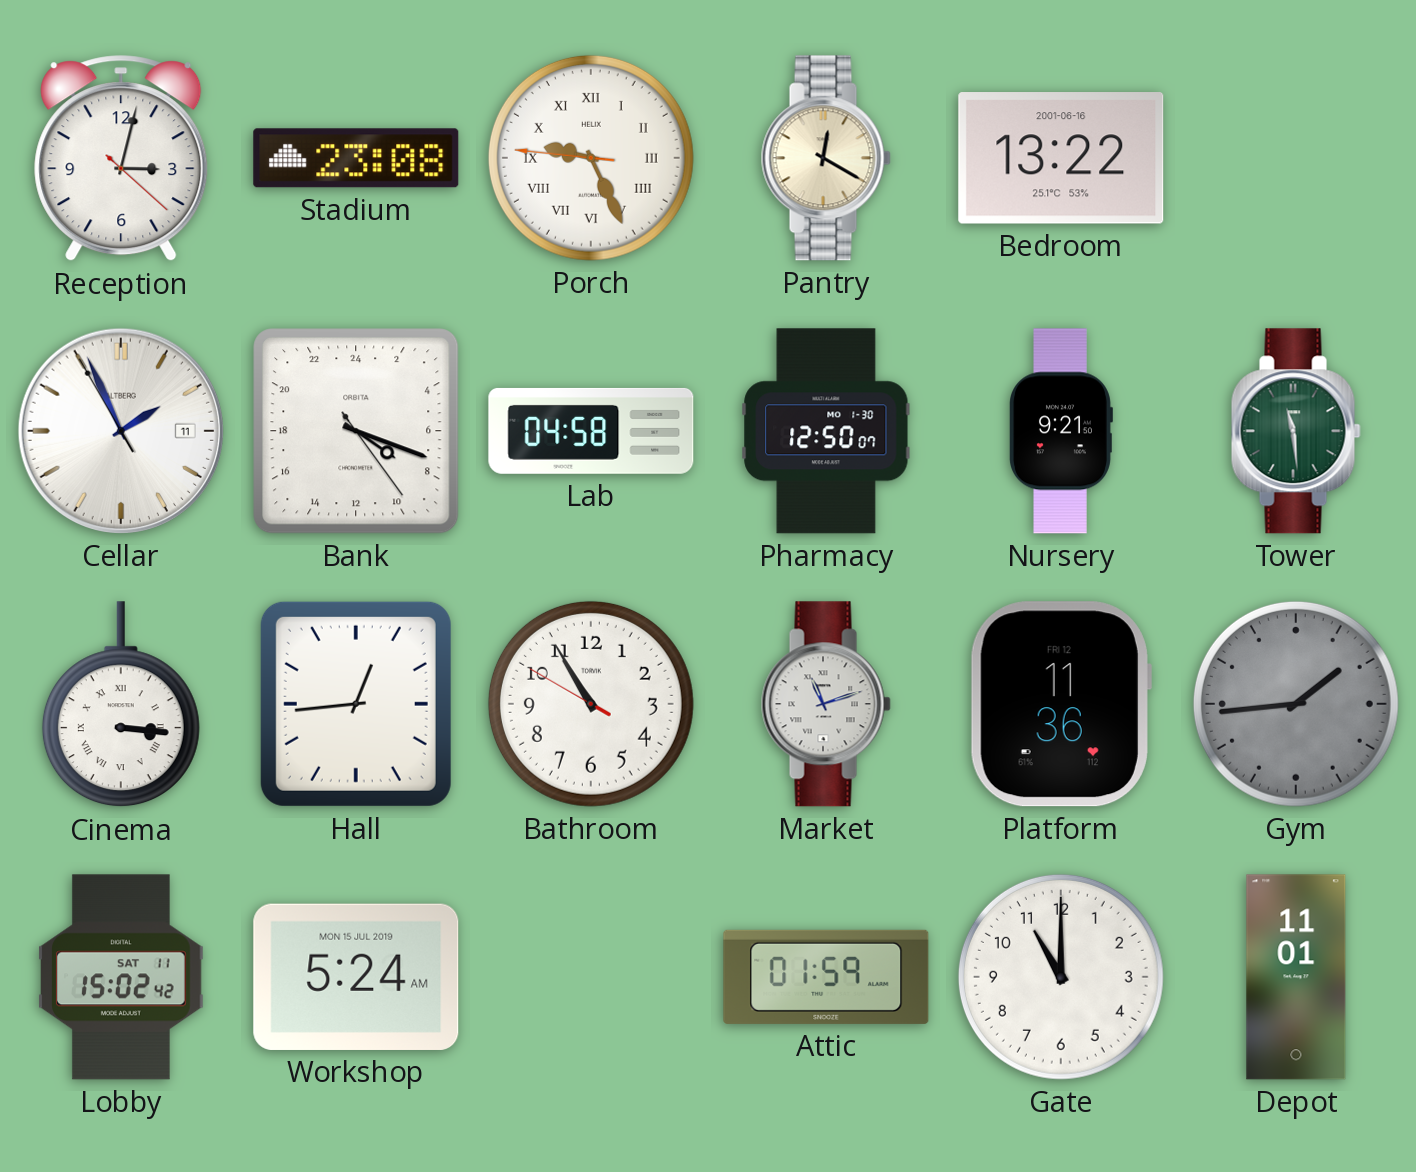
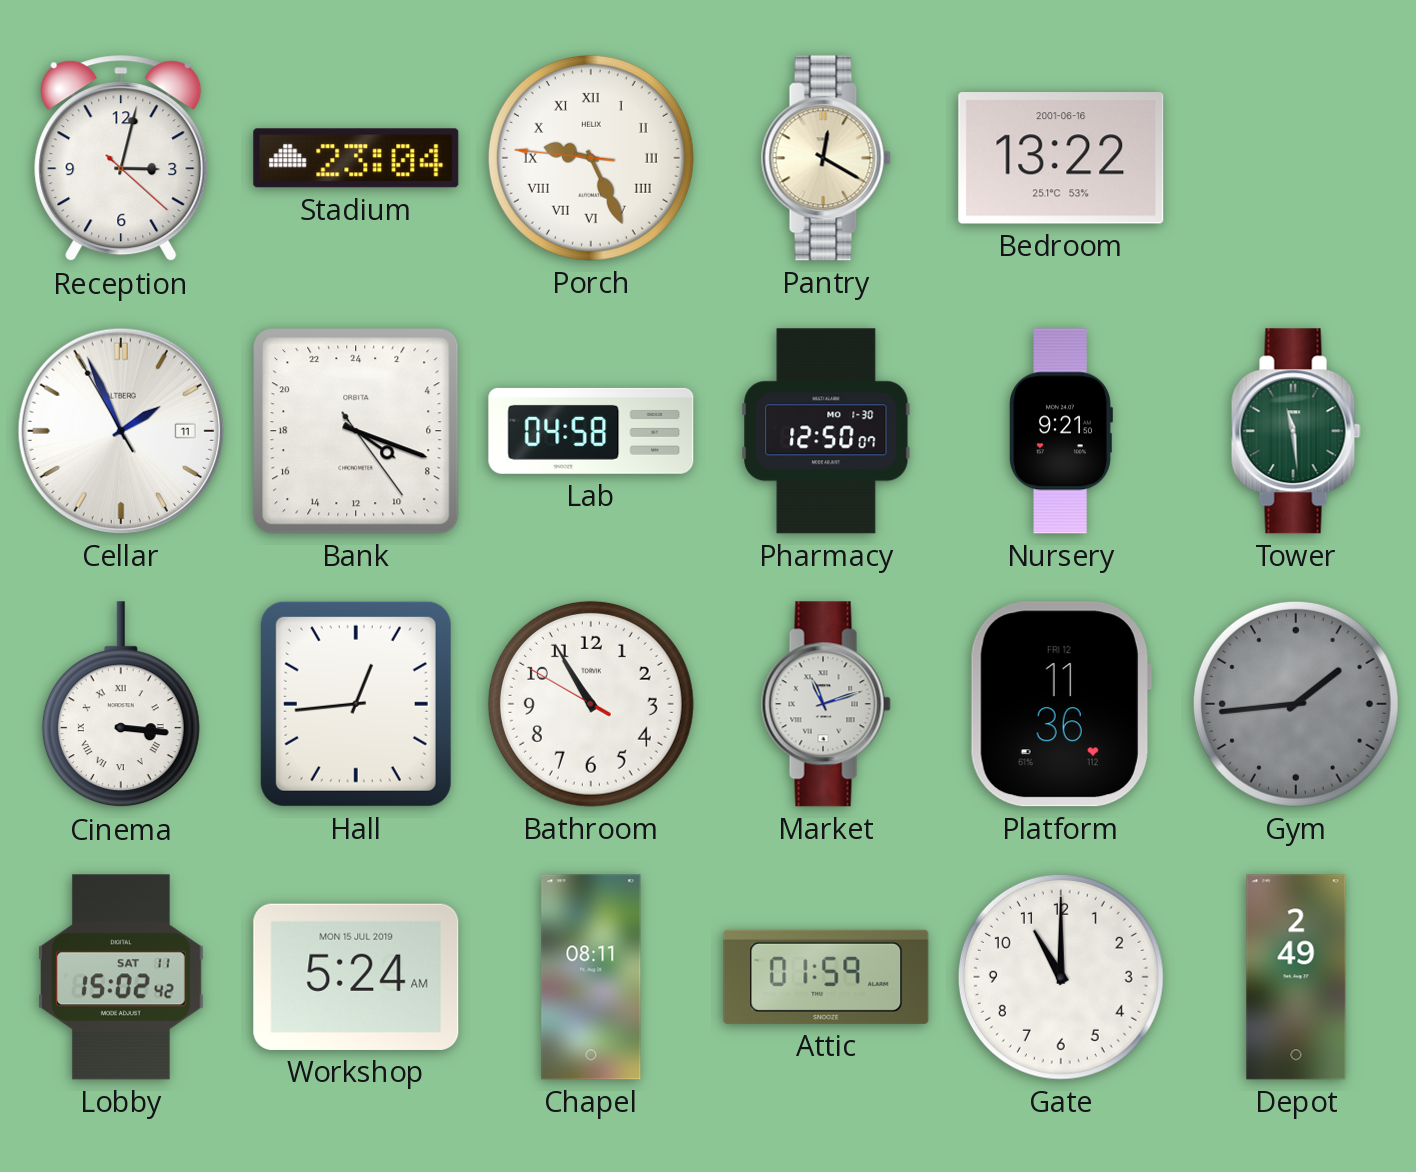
Stadium: 23:08 -> 23:04
Chapel: none -> 08:11
Depot: 11:01 -> 2:49
